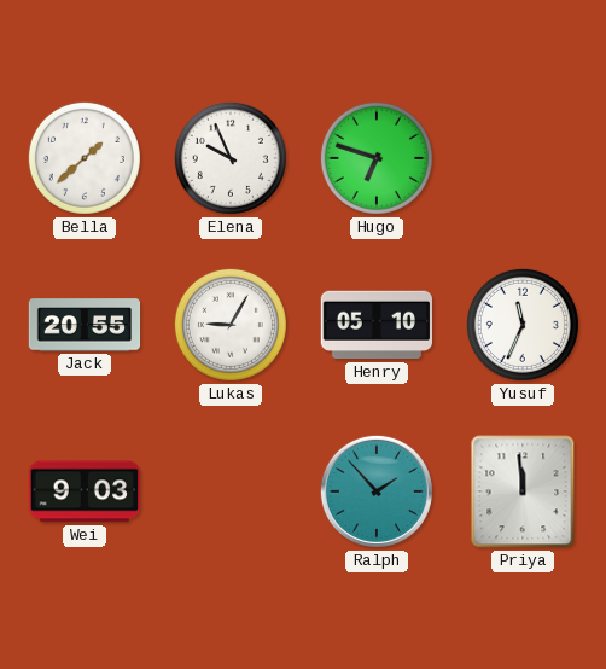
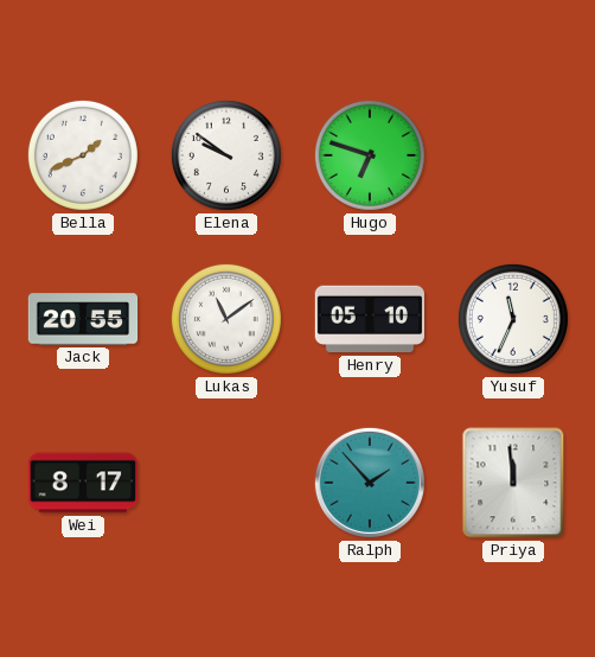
Bella: 1:38 -> 1:41
Elena: 9:56 -> 9:51
Lukas: 9:05 -> 11:09
Wei: 9:03 -> 8:17
